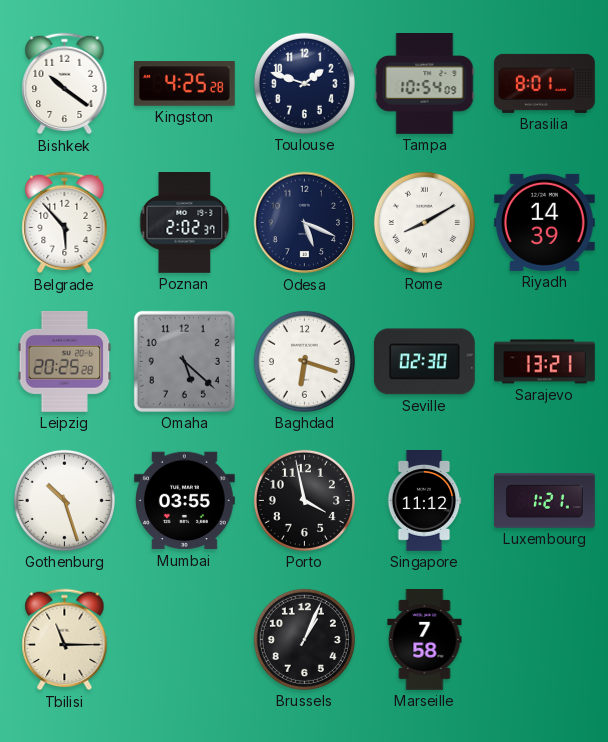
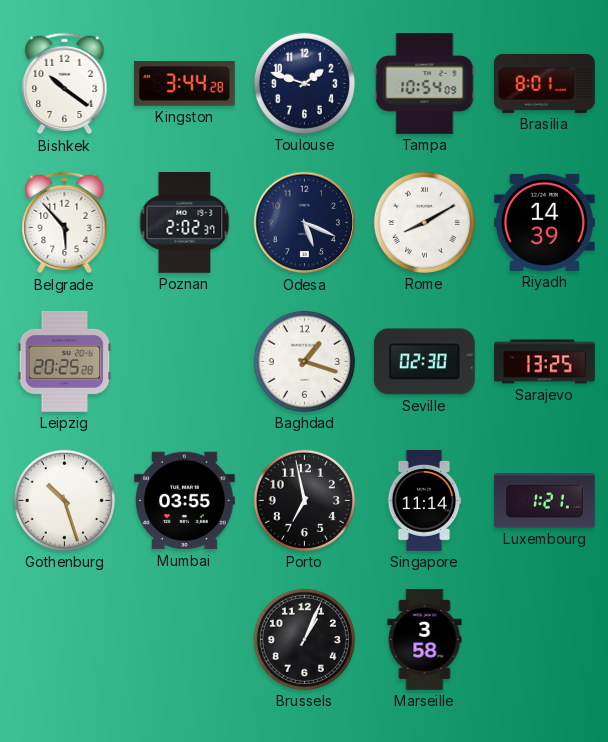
Kingston: 4:25 -> 3:44
Omaha: 5:22 -> none
Baghdad: 6:18 -> 1:18
Sarajevo: 13:21 -> 13:25
Porto: 3:58 -> 6:58
Singapore: 11:12 -> 11:14
Tbilisi: 11:15 -> none
Marseille: 7:58 -> 3:58
